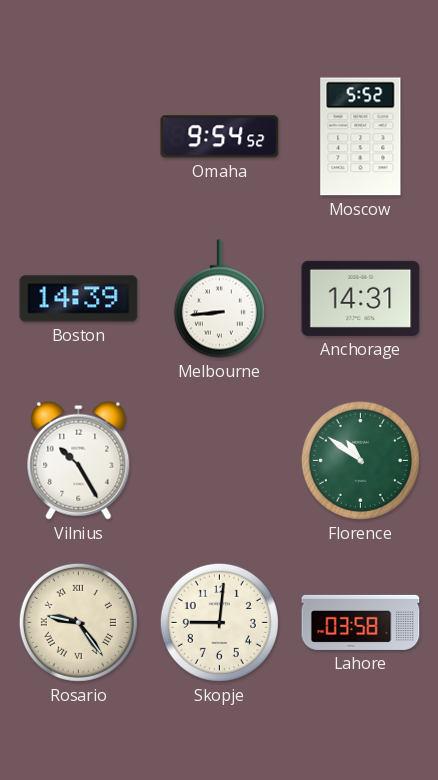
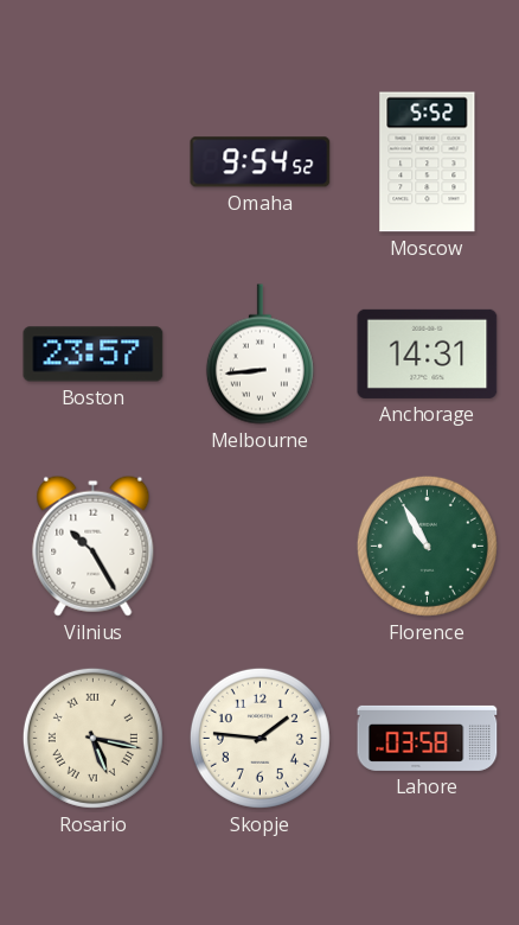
Boston: 14:39 -> 23:57
Florence: 10:51 -> 10:55
Rosario: 9:24 -> 5:17
Skopje: 9:01 -> 1:46
